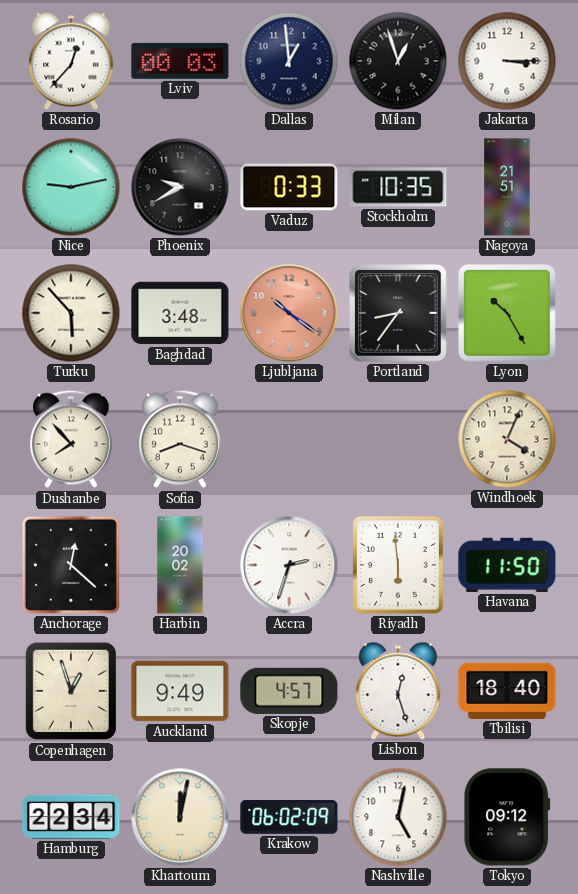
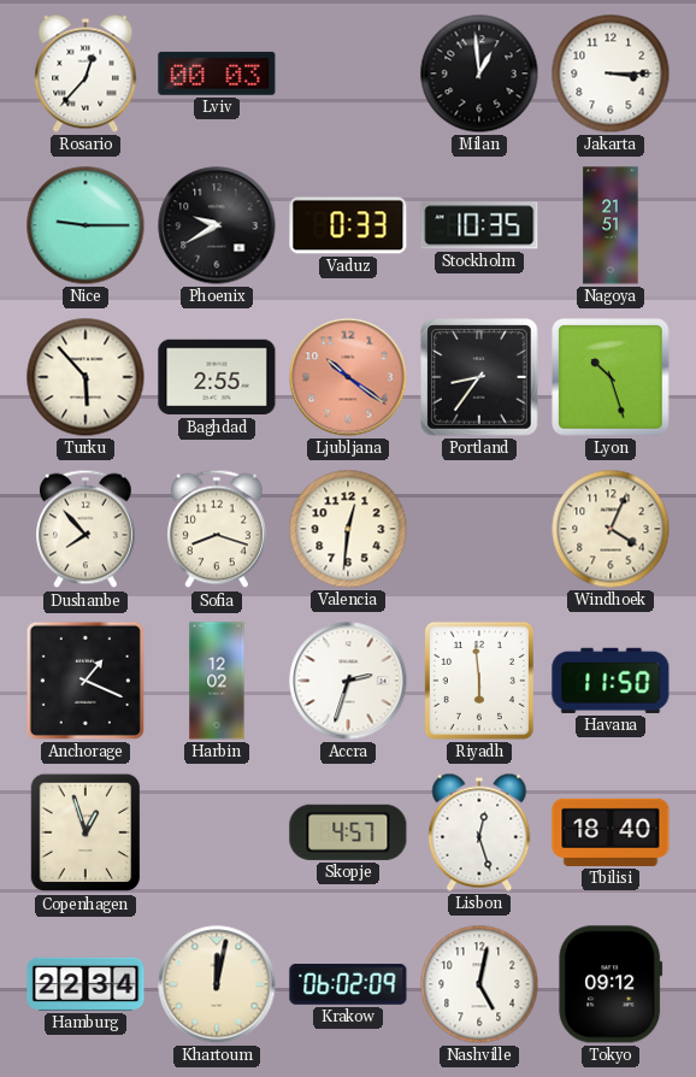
Dallas: 12:59 -> none
Milan: 12:57 -> 12:59
Nice: 9:13 -> 9:15
Baghdad: 3:48 -> 2:55
Lyon: 10:25 -> 10:27
Valencia: none -> 12:31
Anchorage: 12:22 -> 1:19
Harbin: 20:02 -> 12:02
Auckland: 9:49 -> none
